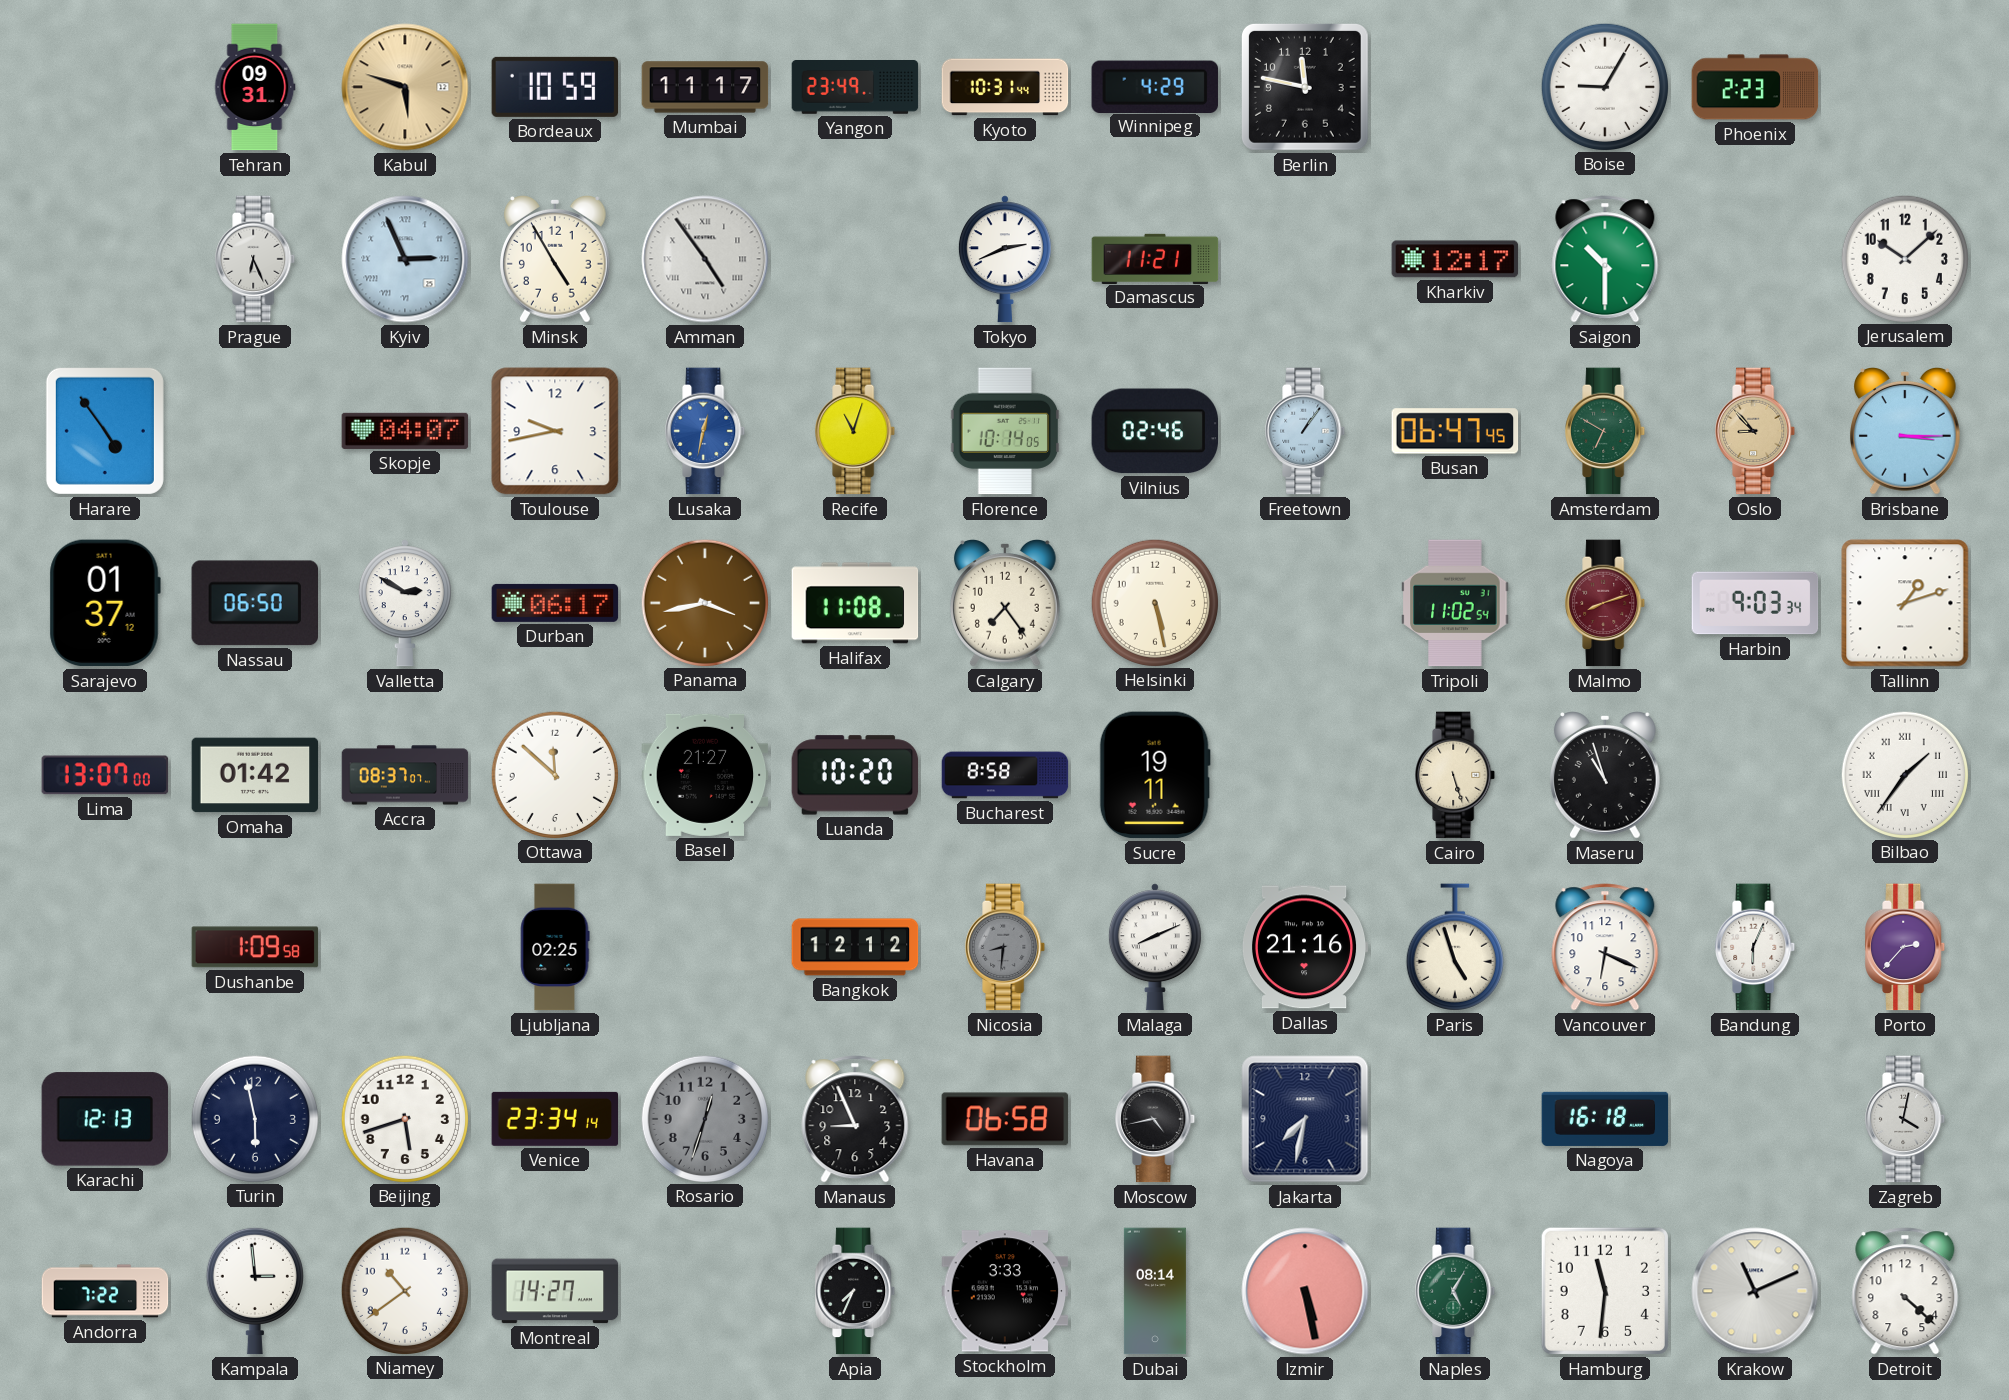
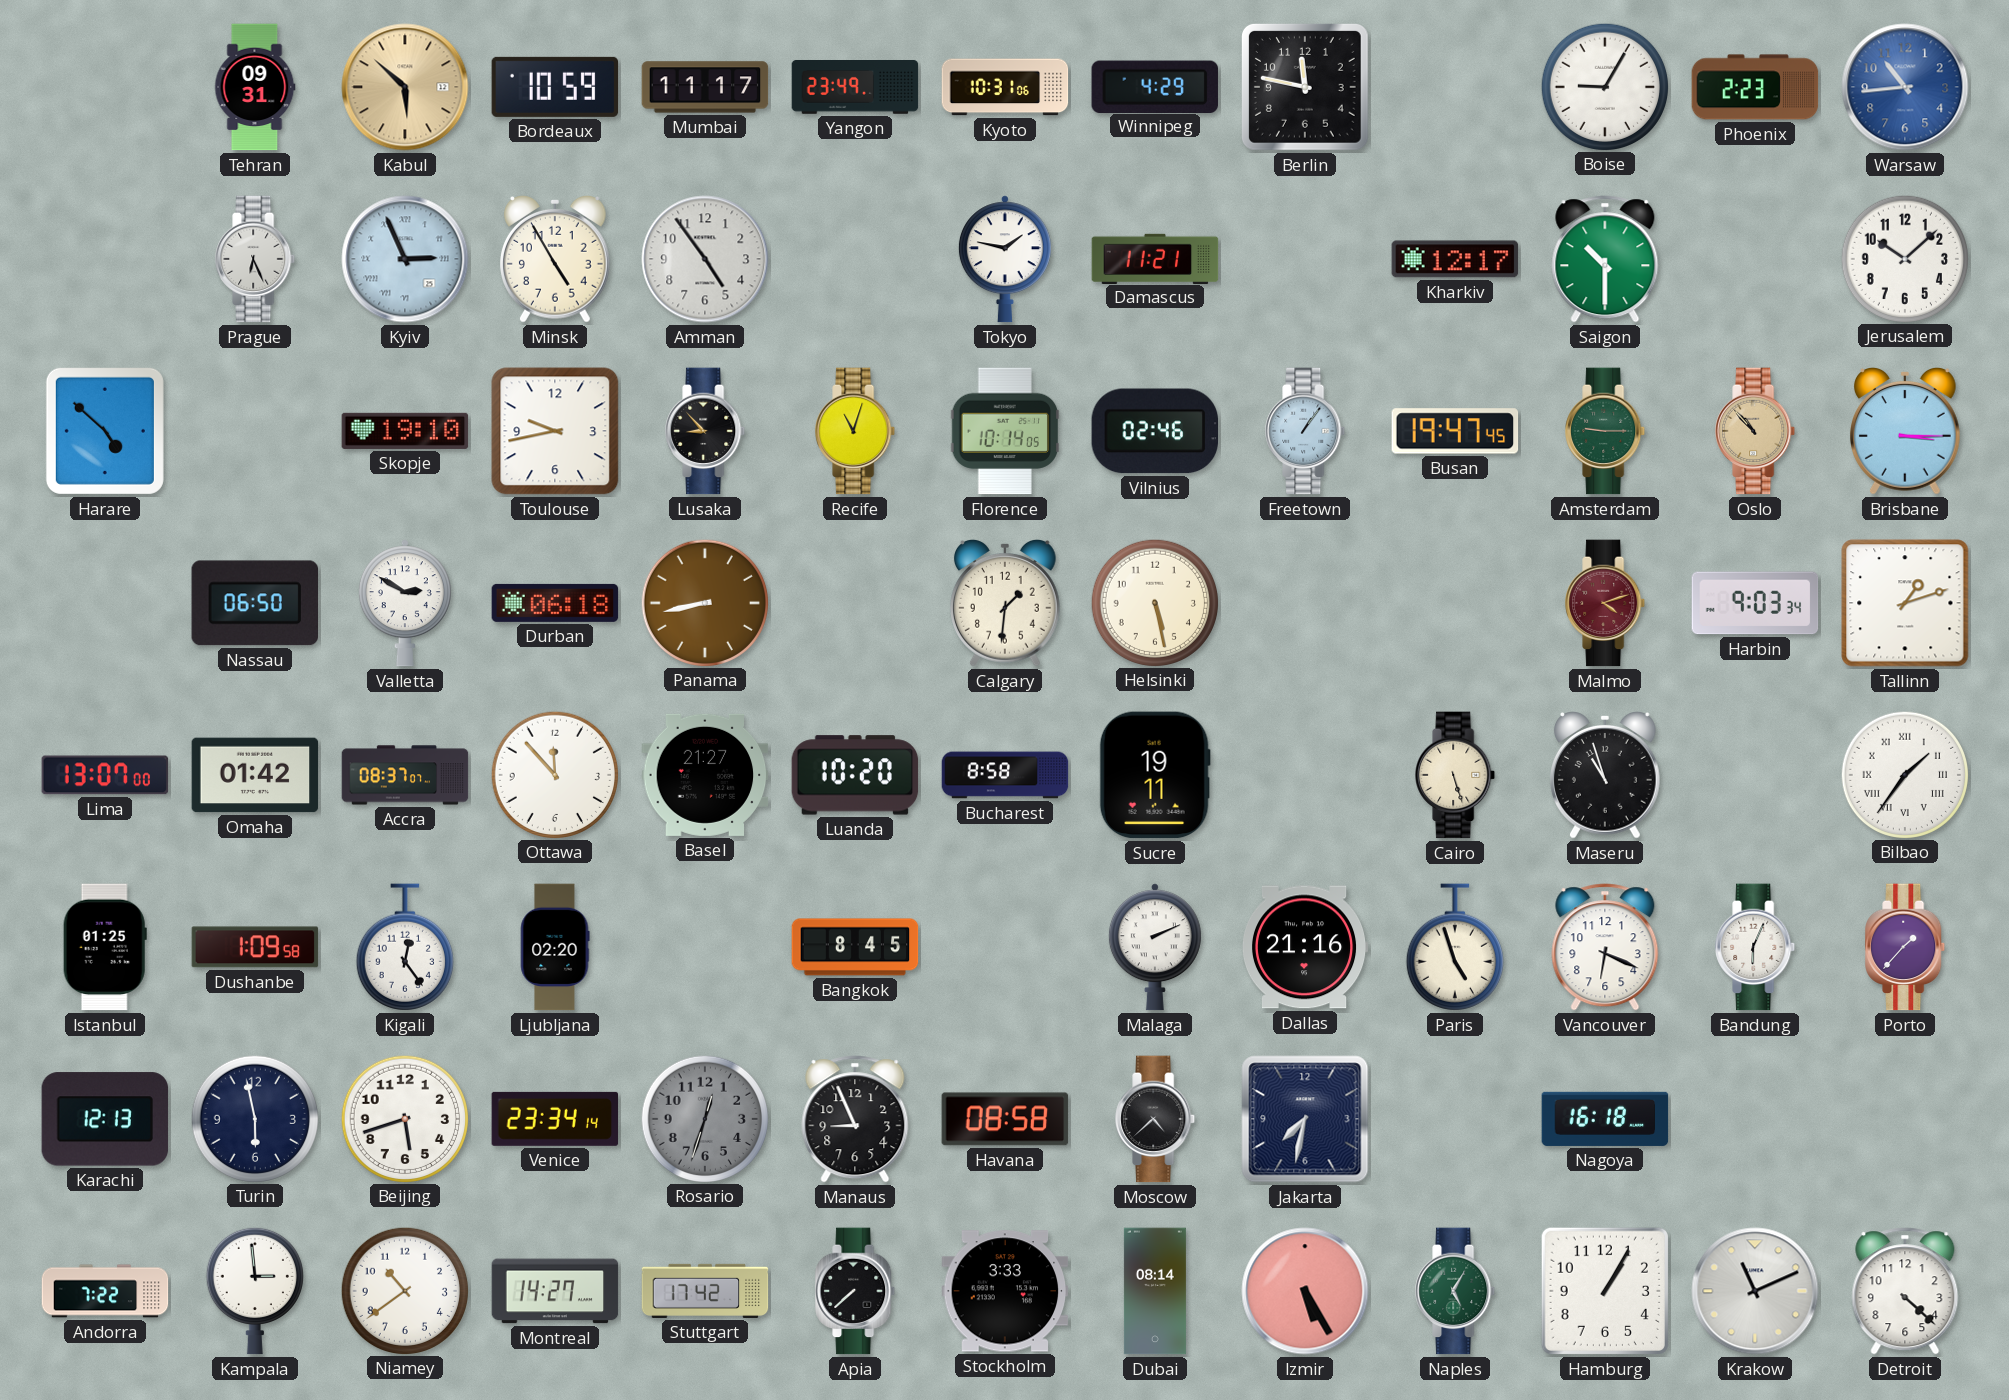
Kabul: 5:48 -> 5:52
Kyoto: 10:31:44 -> 10:31:06
Warsaw: none -> 10:44
Amman numerals: Roman -> Arabic
Tokyo: 2:41 -> 1:47
Harare: 4:54 -> 4:52
Skopje: 04:07 -> 19:10
Lusaka: 12:32 -> 8:53
Lusaka dial: blue -> black
Busan: 06:47 -> 19:47
Amsterdam: 6:50 -> 9:15
Oslo: 8:53 -> 10:53
Sarajevo: 01:37 -> none
Durban: 06:17 -> 06:18
Panama: 3:43 -> 8:43
Halifax: 11:08 -> none
Calgary: 7:24 -> 1:31
Tripoli: 11:02 -> none
Malmo: 8:12 -> 4:12
Ottawa: 11:52 -> 11:53
Istanbul: none -> 01:25
Kigali: none -> 12:24
Ljubljana: 02:25 -> 02:20
Bangkok: 12:12 -> 8:45
Nicosia: 8:31 -> none
Malaga: 8:11 -> 2:11
Porto: 2:37 -> 1:37
Havana: 06:58 -> 08:58
Moscow: 4:43 -> 4:38
Zagreb: 4:02 -> none
Stuttgart: none -> 17:42
Apia: 7:34 -> 7:38
Izmir: 5:28 -> 5:25
Hamburg: 11:31 -> 1:05
